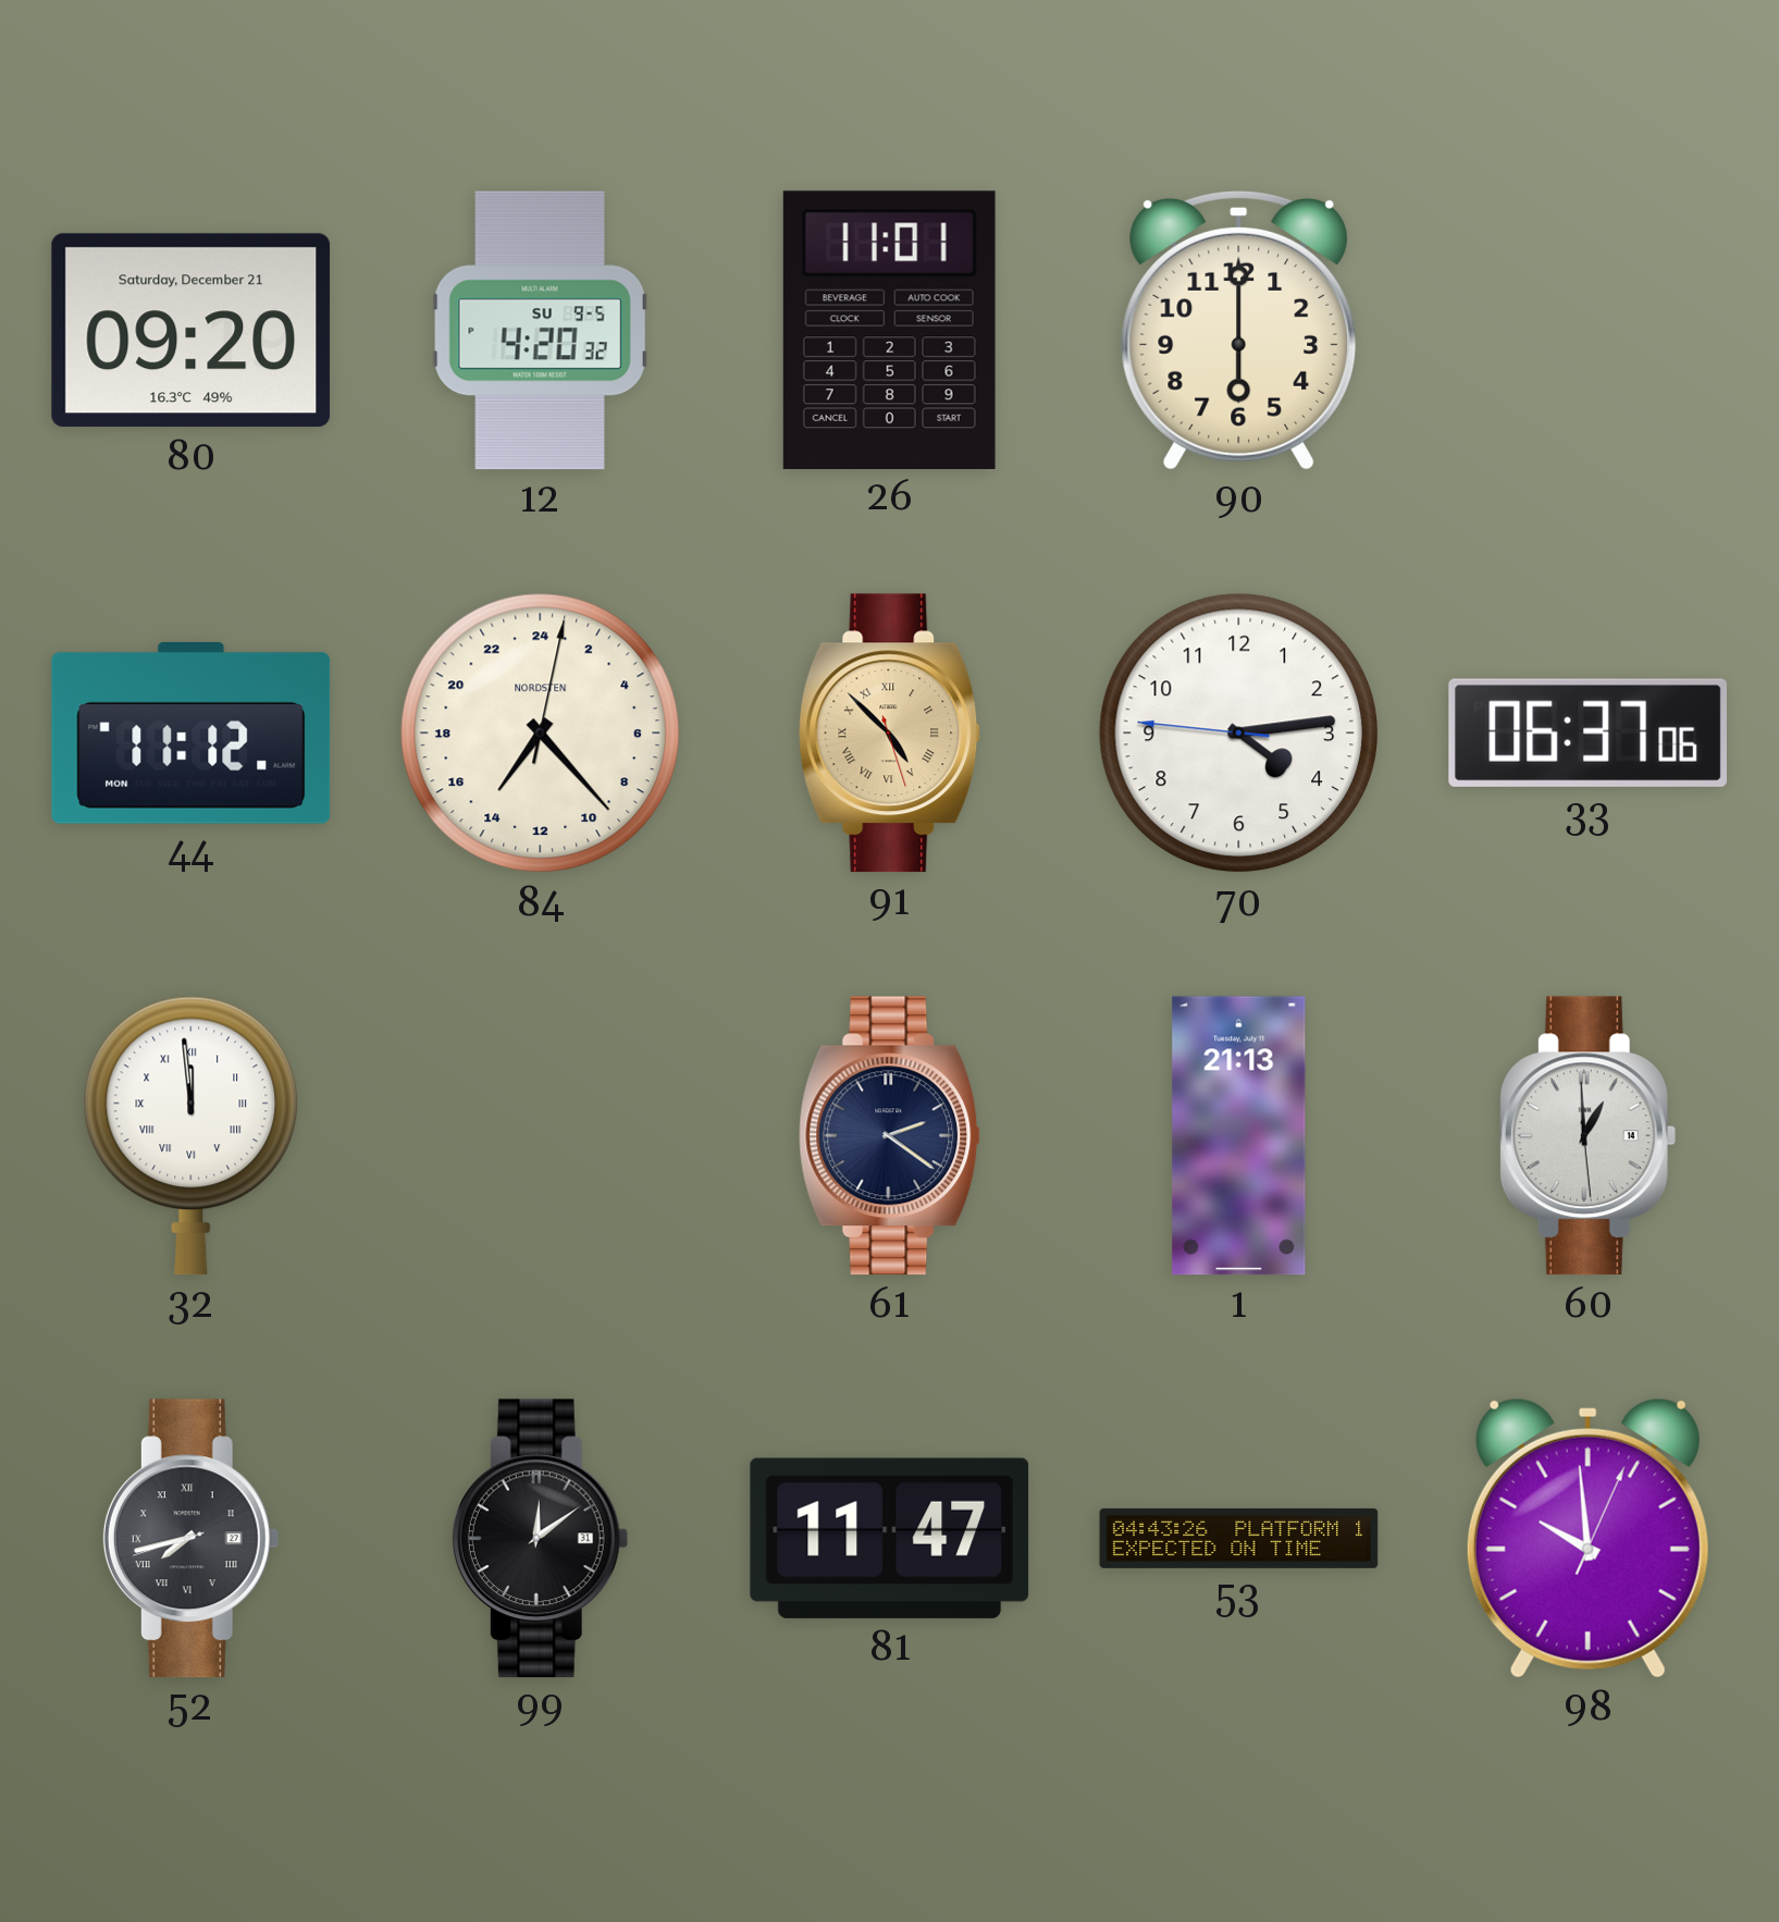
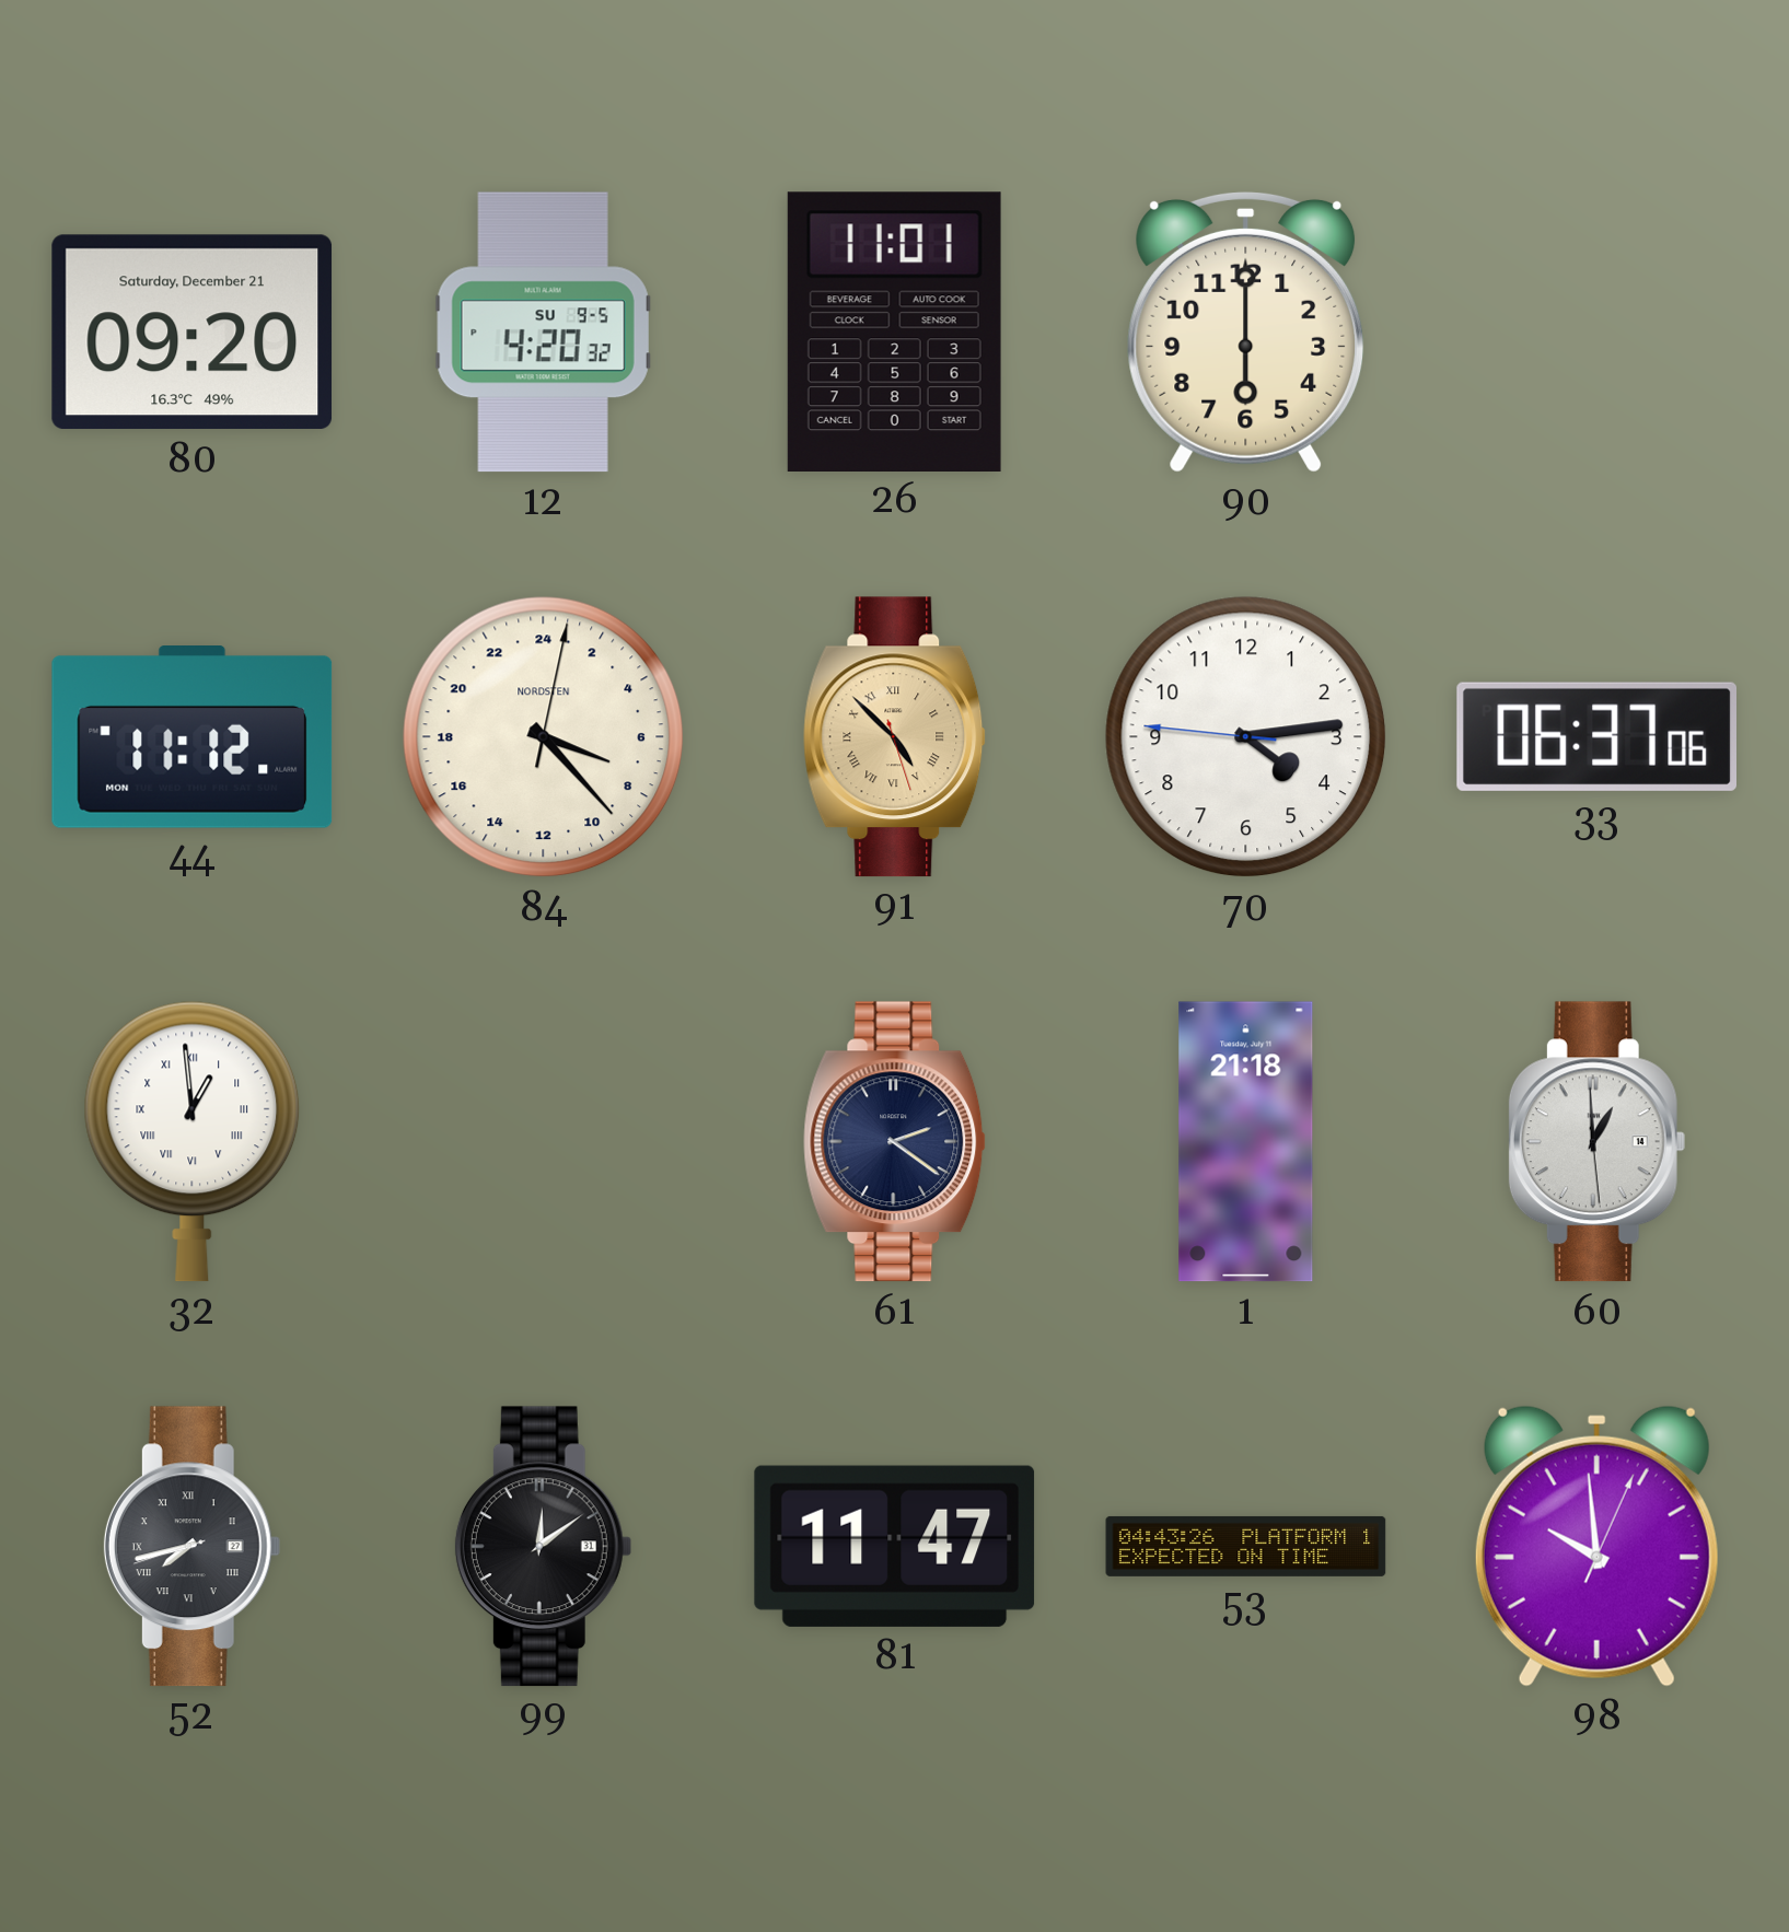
84: 14:23 -> 7:23
32: 11:59 -> 12:59
1: 21:13 -> 21:18
